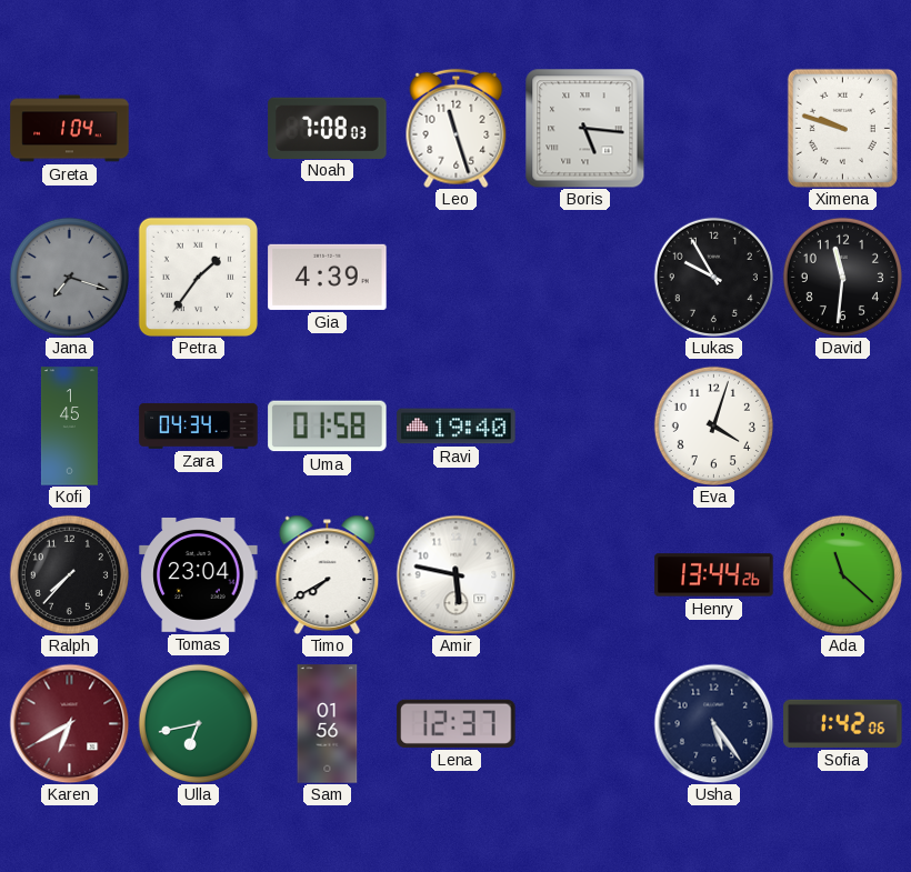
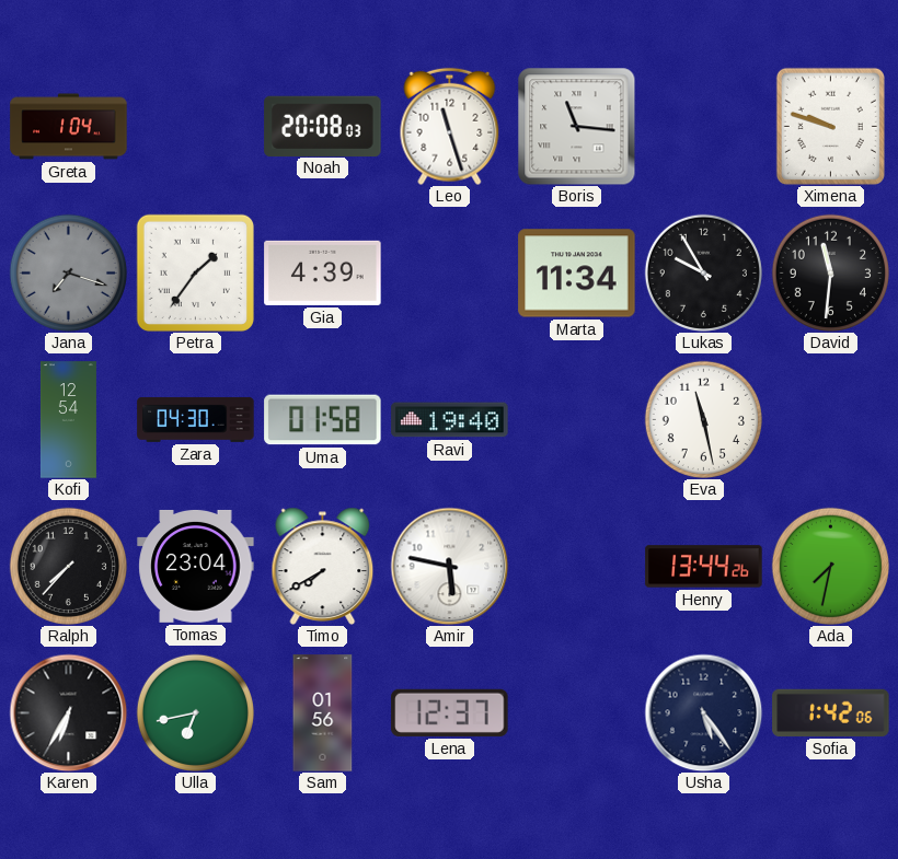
Noah: 7:08 -> 20:08
Boris: 5:16 -> 11:16
Marta: none -> 11:34
Kofi: 1:45 -> 12:54
Zara: 04:34 -> 04:30
Eva: 4:03 -> 11:28
Ada: 11:22 -> 7:32
Karen: 6:40 -> 6:35
Karen dial: burgundy -> black
